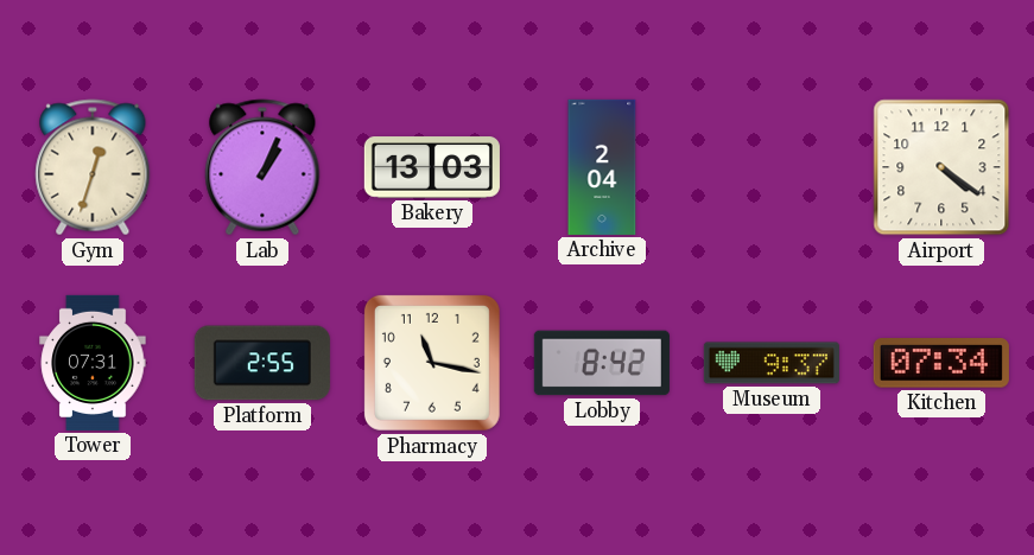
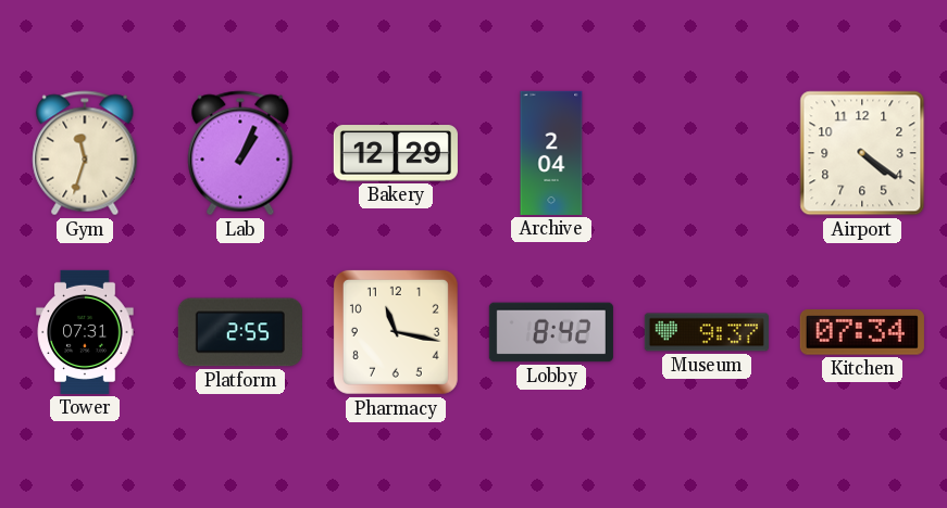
Gym: 12:33 -> 11:33
Bakery: 13:03 -> 12:29
